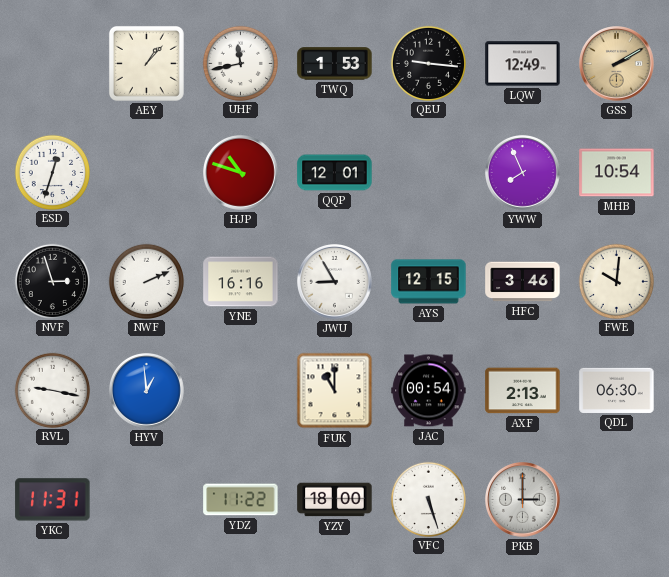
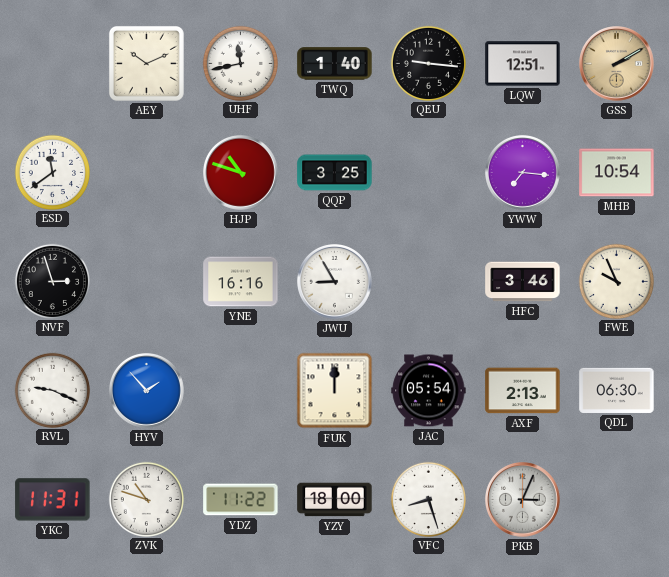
AEY: 1:07 -> 10:11
TWQ: 1:53 -> 1:40
LQW: 12:49 -> 12:51
ESD: 12:33 -> 11:39
QQP: 12:01 -> 3:25
YWW: 7:56 -> 7:16
NWF: 2:11 -> none
AYS: 12:15 -> none
FWE: 10:01 -> 9:56
RVL: 9:17 -> 9:19
HYV: 12:59 -> 1:53
FUK: 11:00 -> 12:00
JAC: 00:54 -> 05:54
ZVK: none -> 10:48
VFC: 5:27 -> 8:27
PKB: 3:00 -> 3:04
